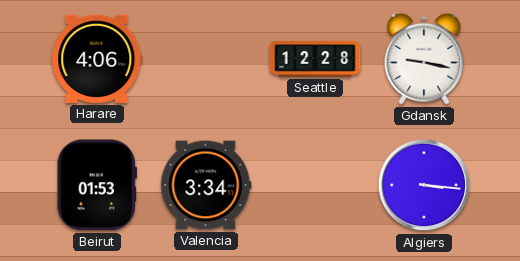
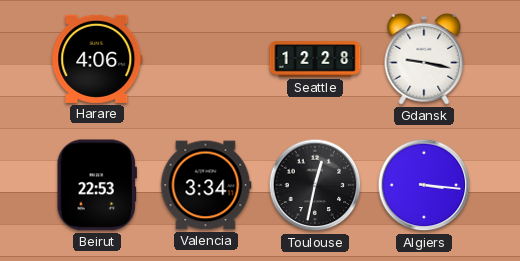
Beirut: 01:53 -> 22:53
Toulouse: none -> 12:32
